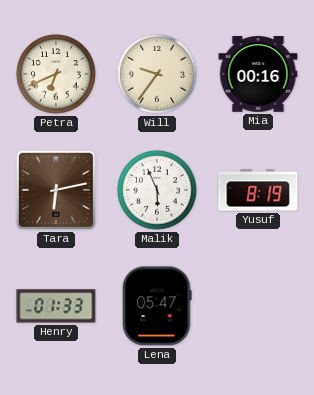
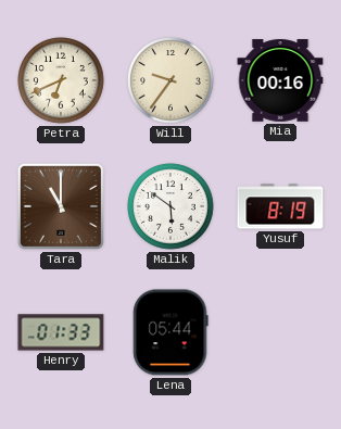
Tara: 6:13 -> 11:00
Malik: 5:56 -> 5:51
Lena: 05:47 -> 05:44
